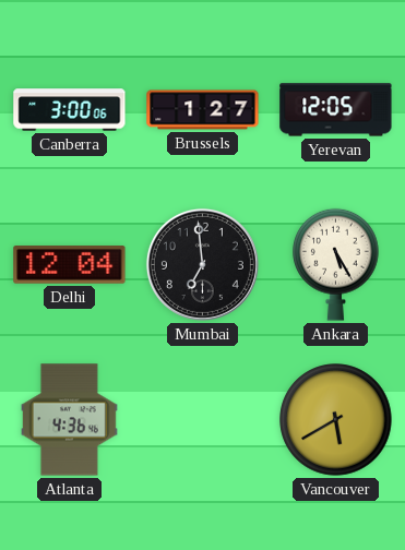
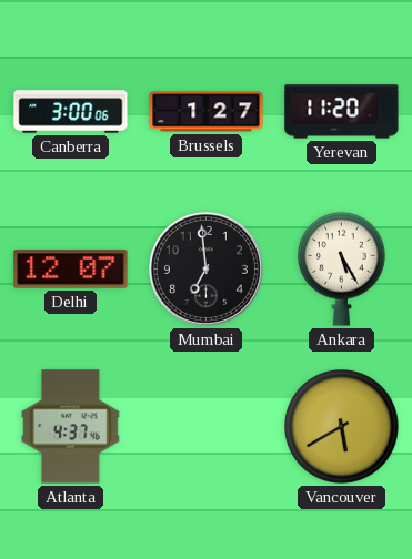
Yerevan: 12:05 -> 11:20
Delhi: 12:04 -> 12:07
Atlanta: 4:36 -> 4:37
